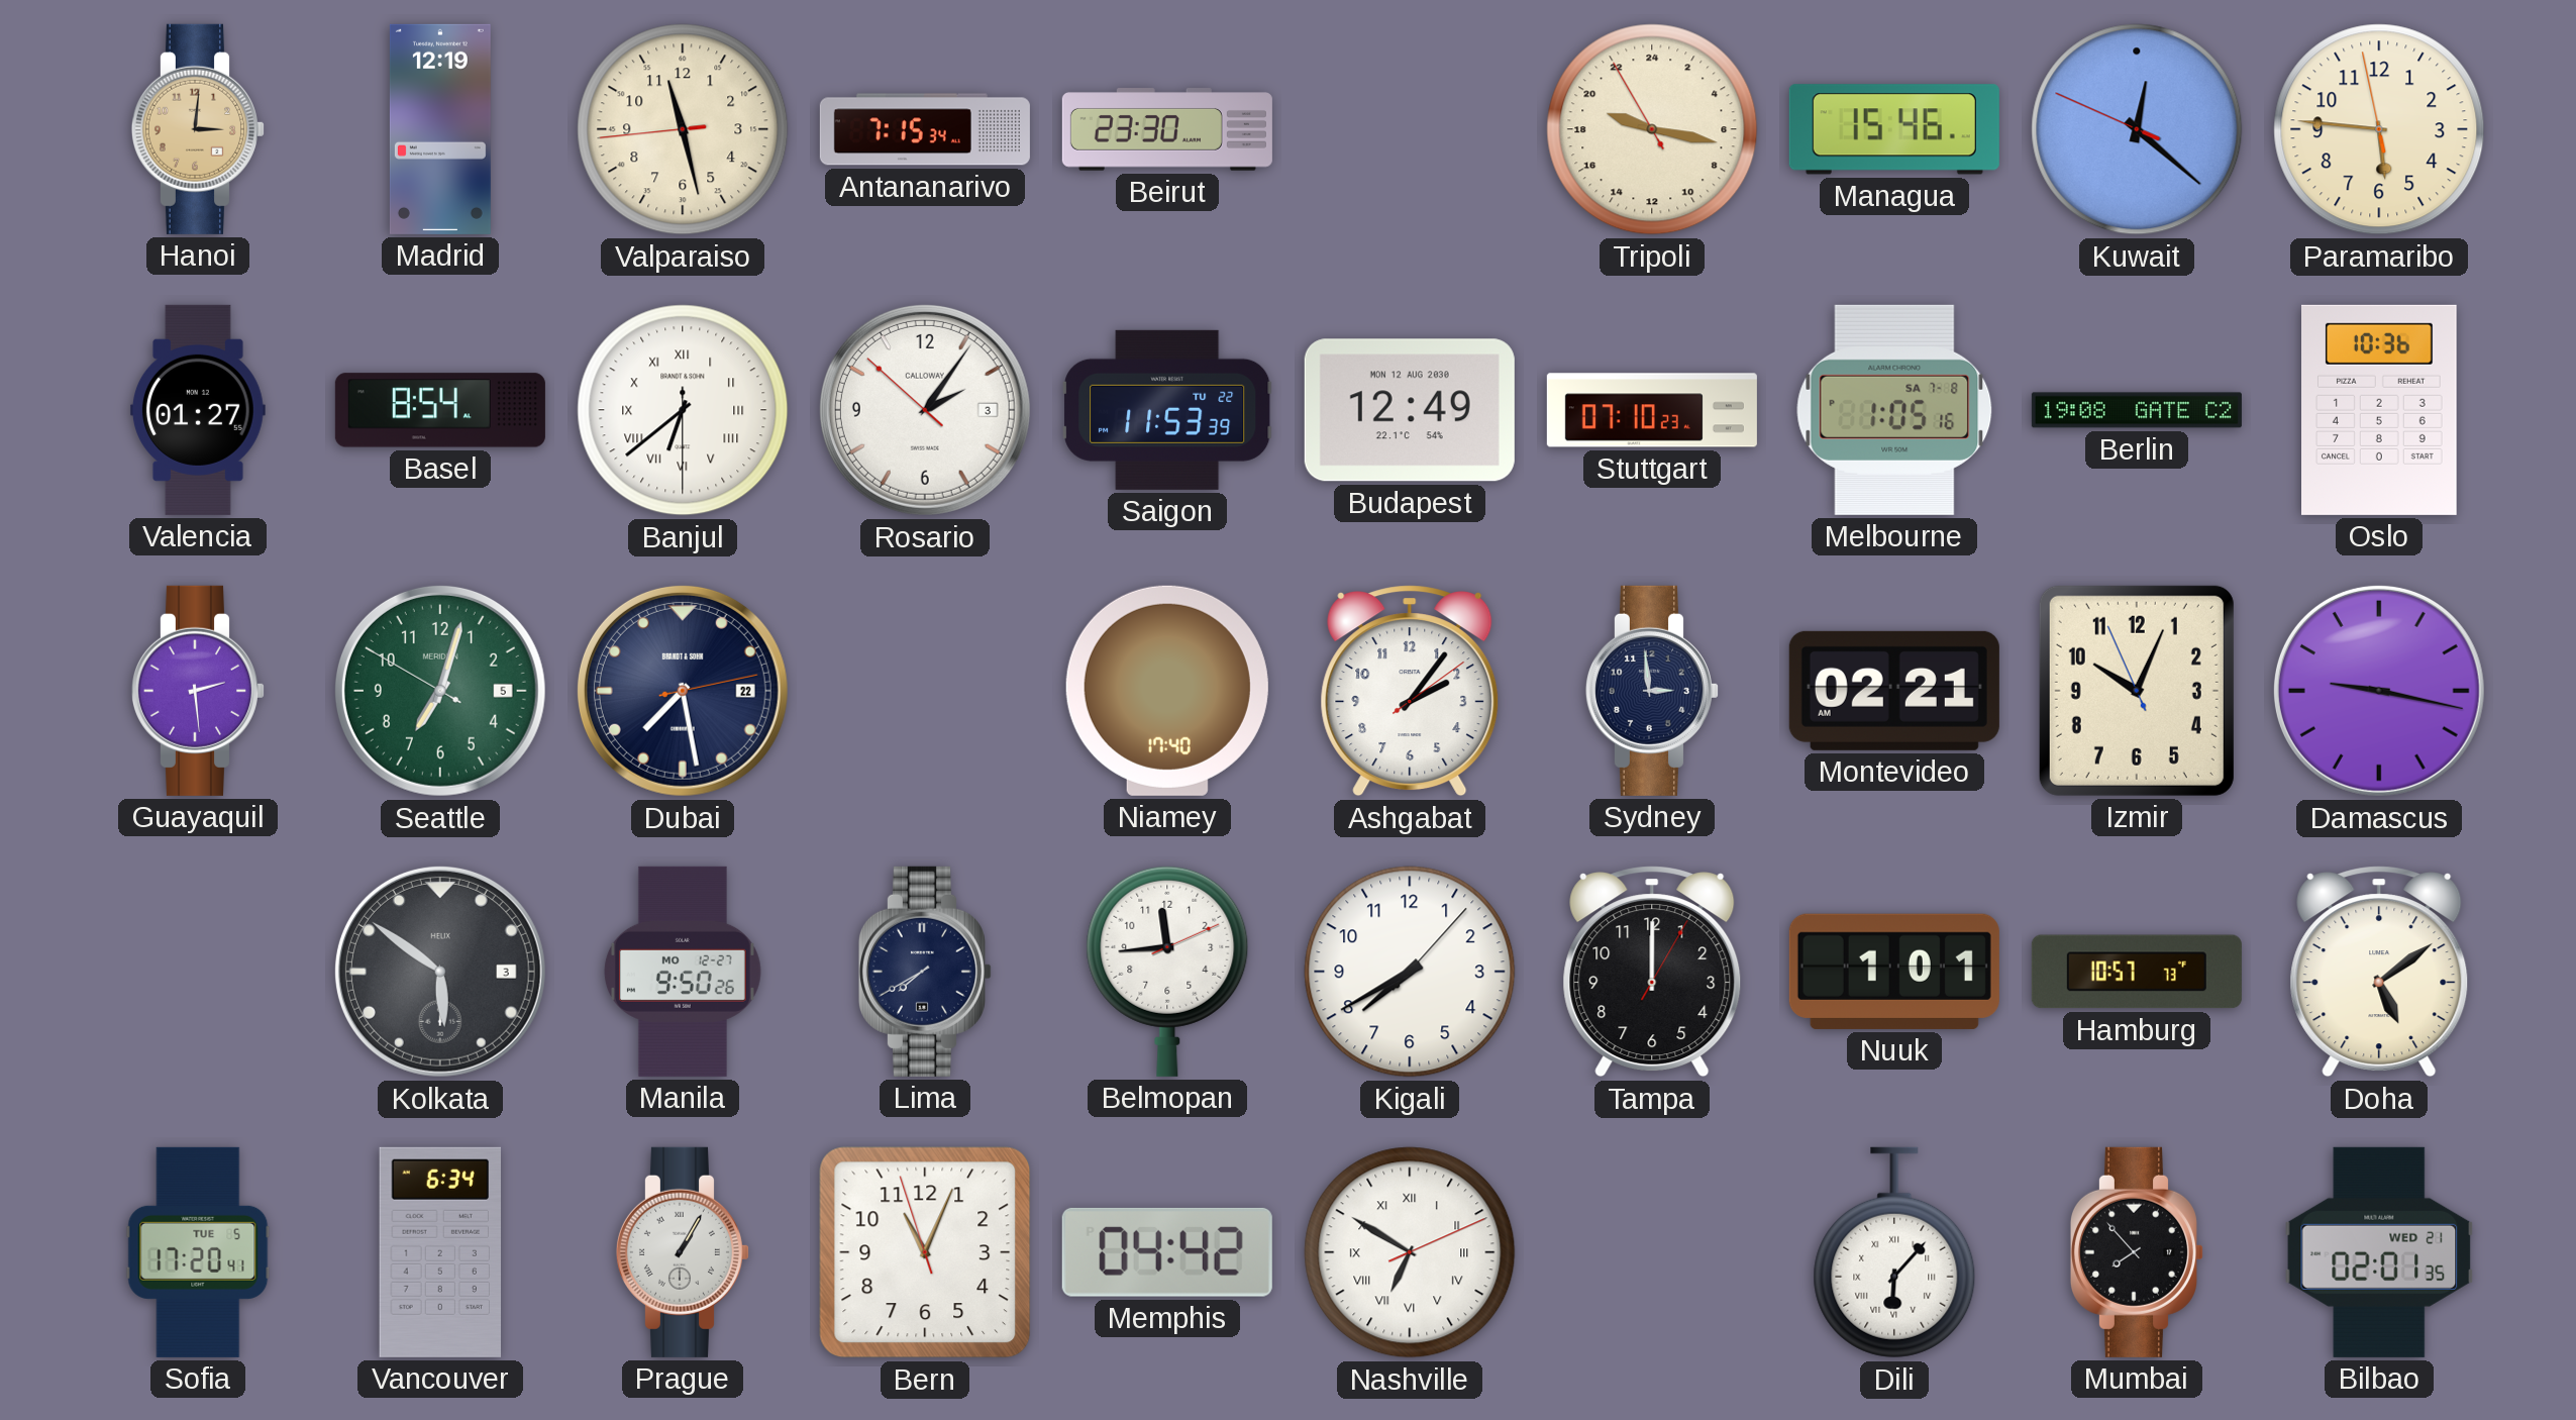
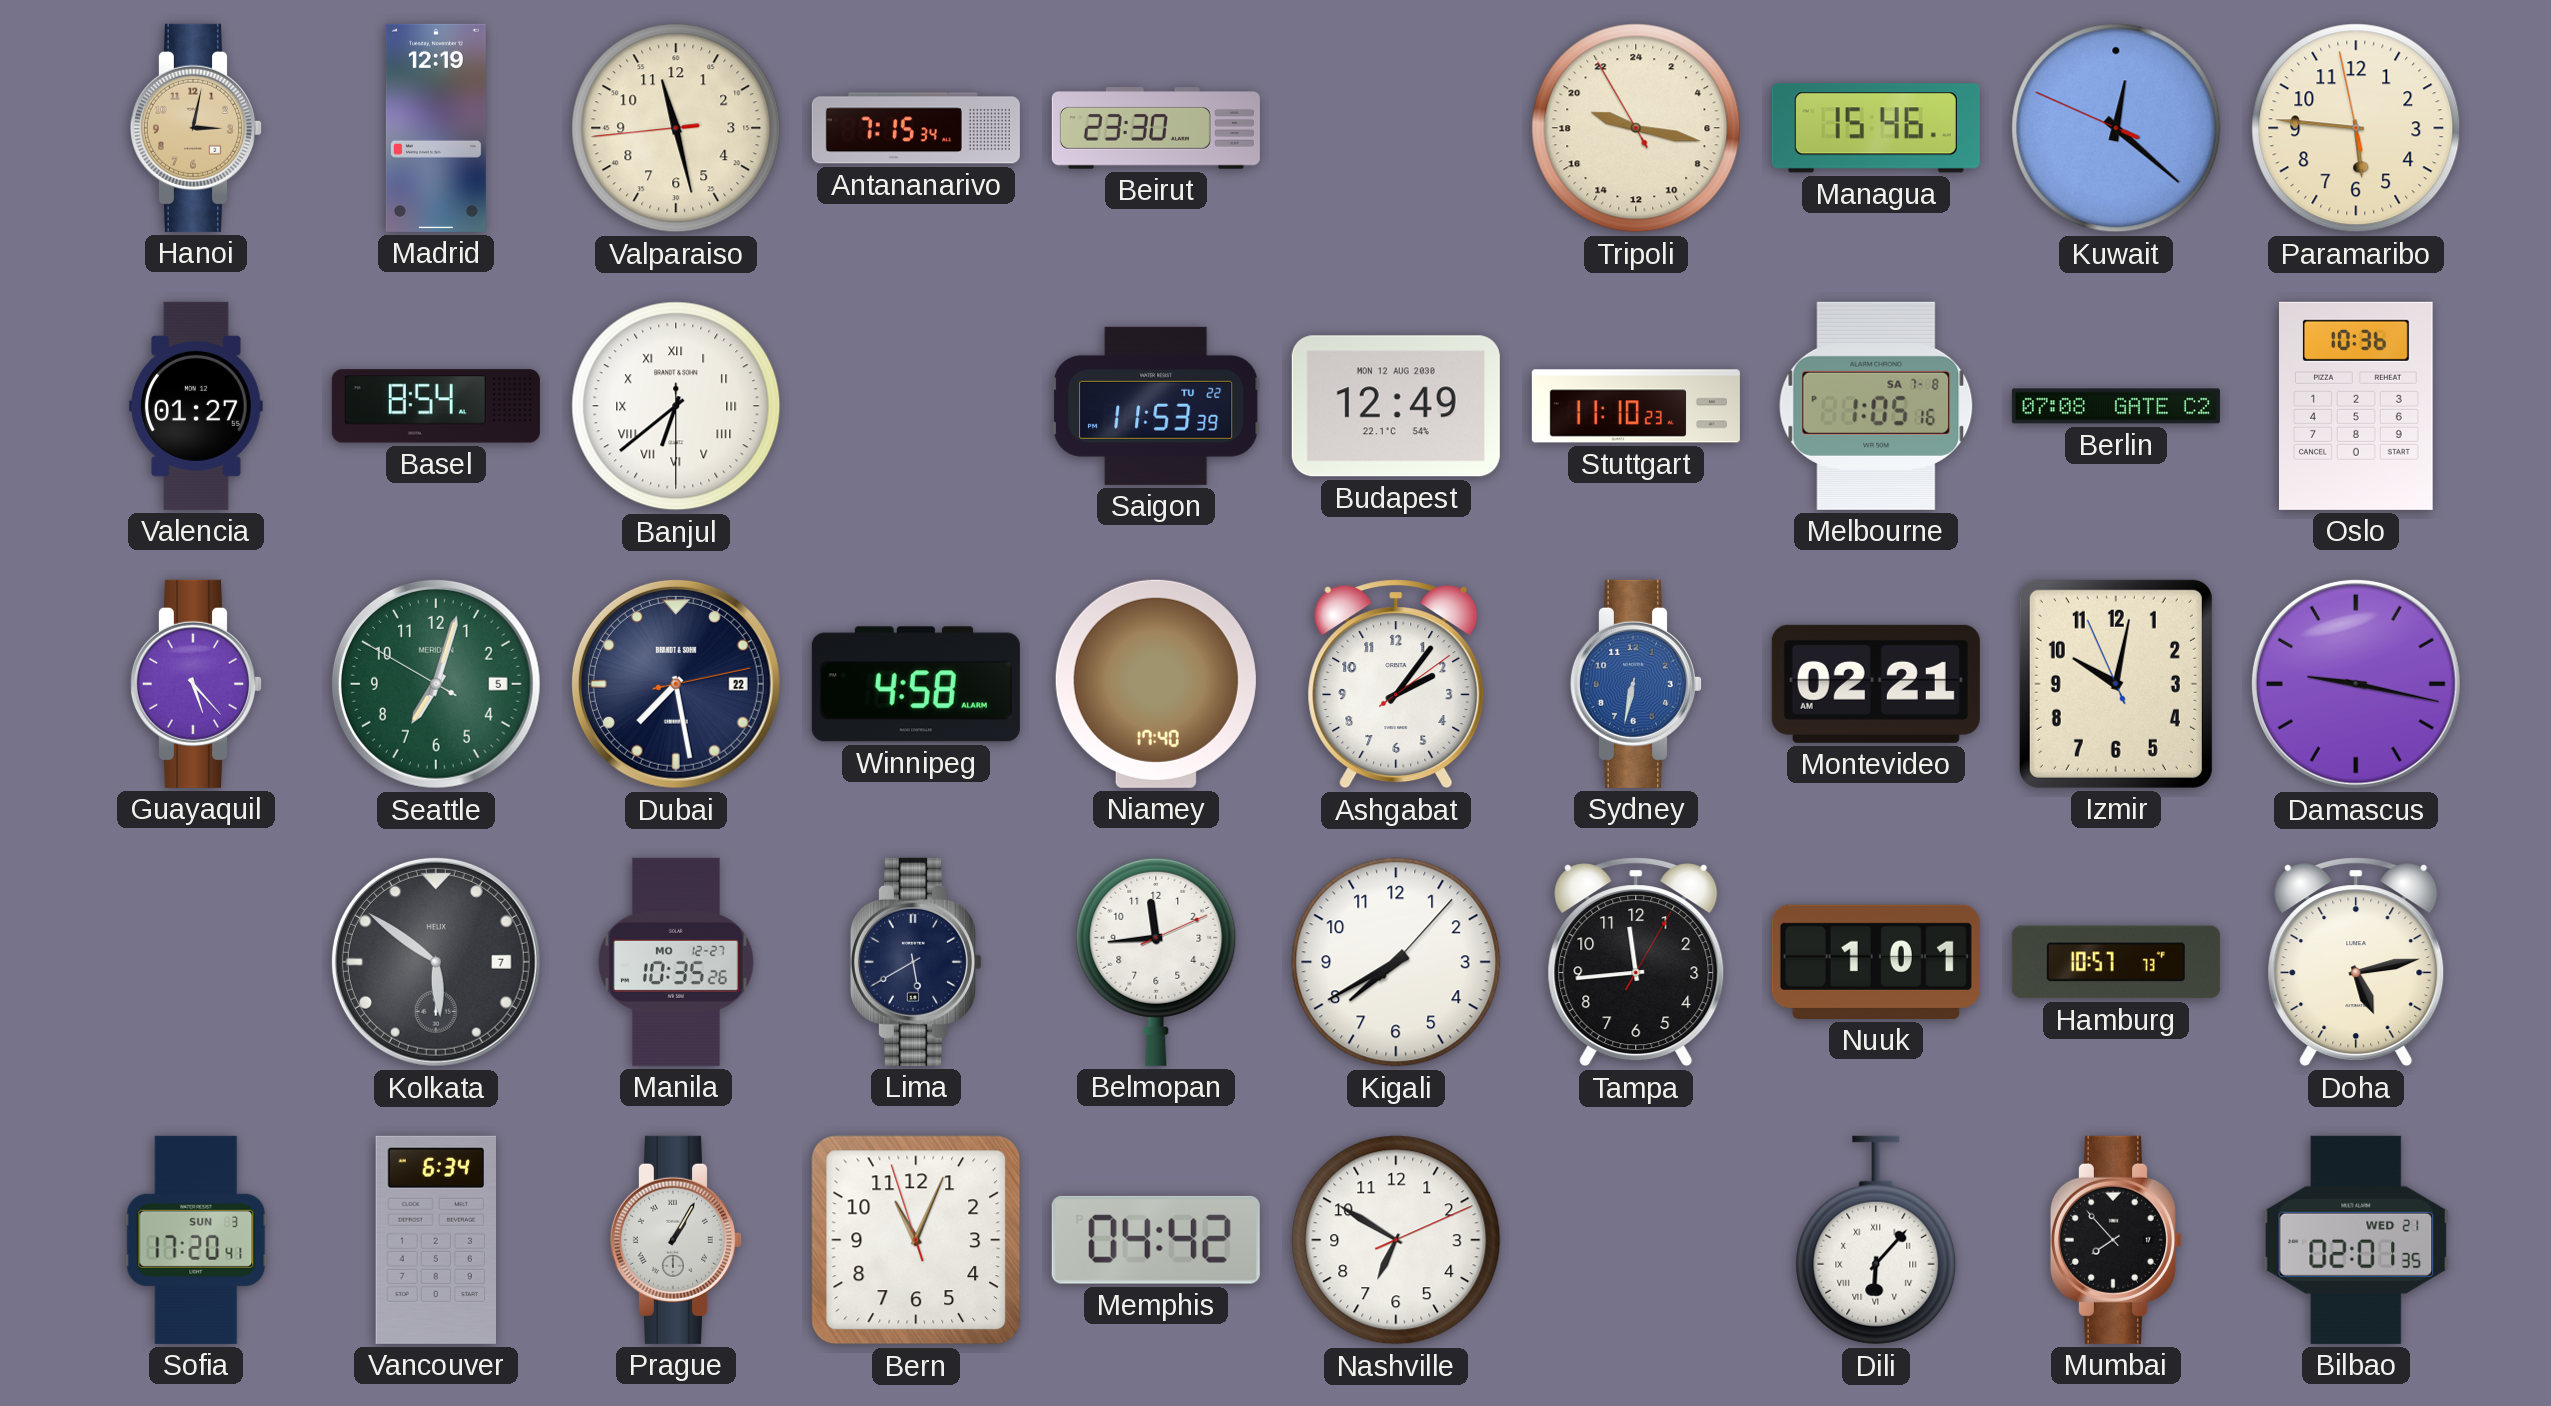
Hanoi: 3:01 -> 3:02
Rosario: 2:05 -> none
Stuttgart: 07:10 -> 11:10
Berlin: 19:08 -> 07:08
Guayaquil: 2:29 -> 5:23
Winnipeg: none -> 4:58
Sydney: 2:59 -> 6:32
Sydney dial: navy -> blue
Izmir: 10:03 -> 10:01
Kolkata date: 3 -> 7
Manila: 9:50 -> 10:35
Lima: 7:40 -> 5:40
Tampa: 12:00 -> 11:44
Doha: 5:09 -> 5:13
Sofia date: TUE 5 -> SUN 3
Nashville numerals: Roman -> Arabic
